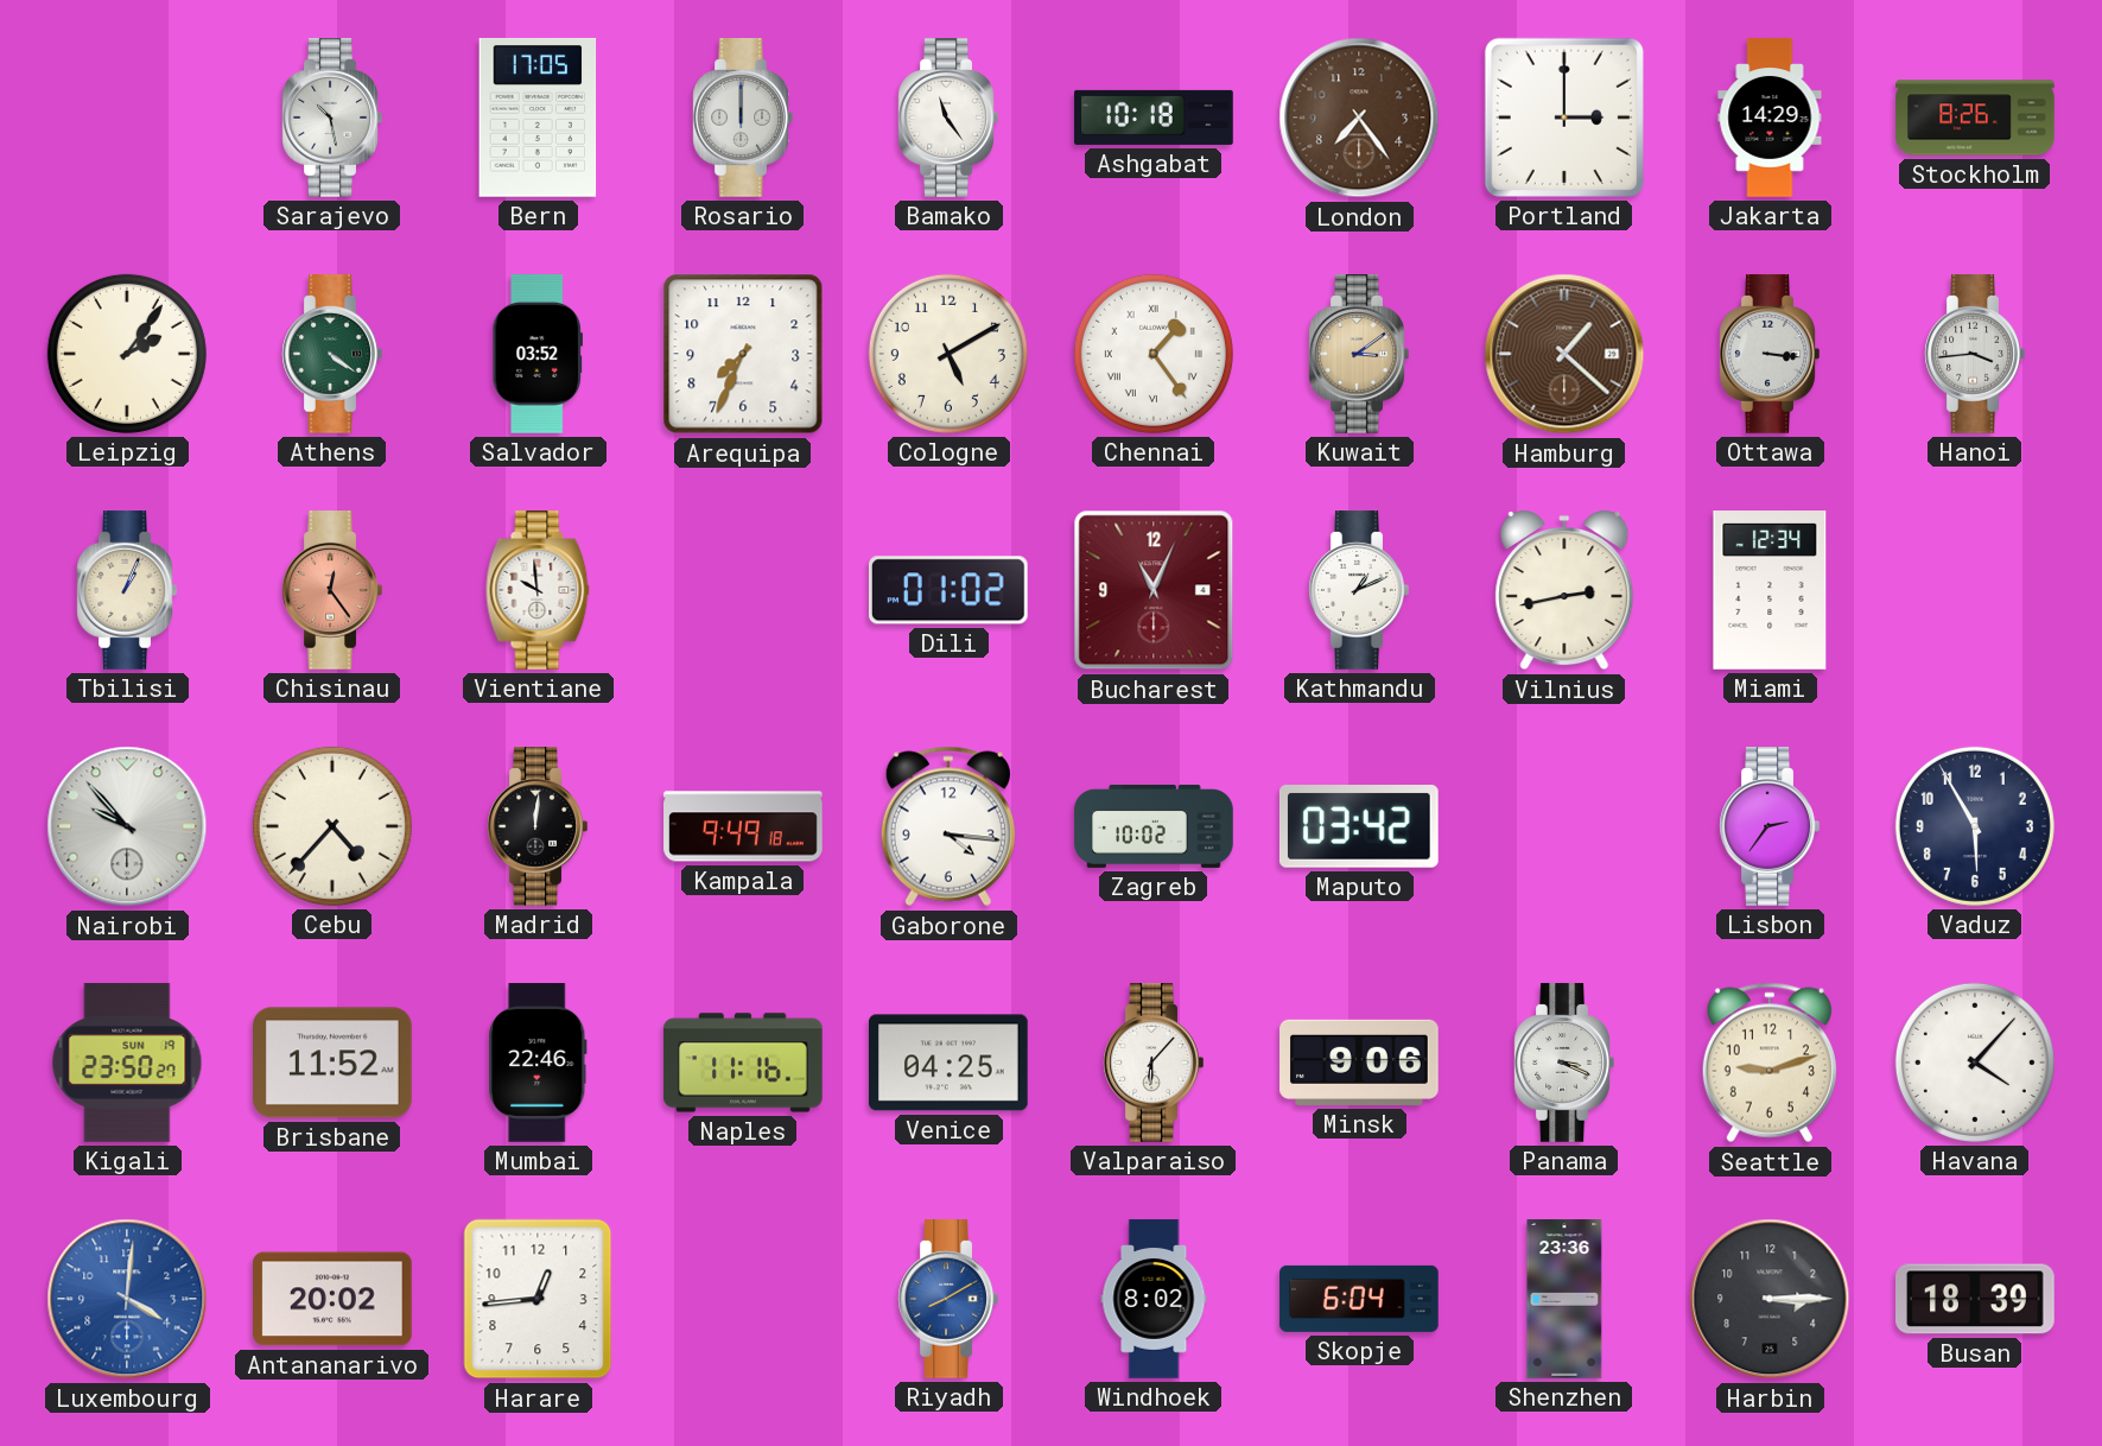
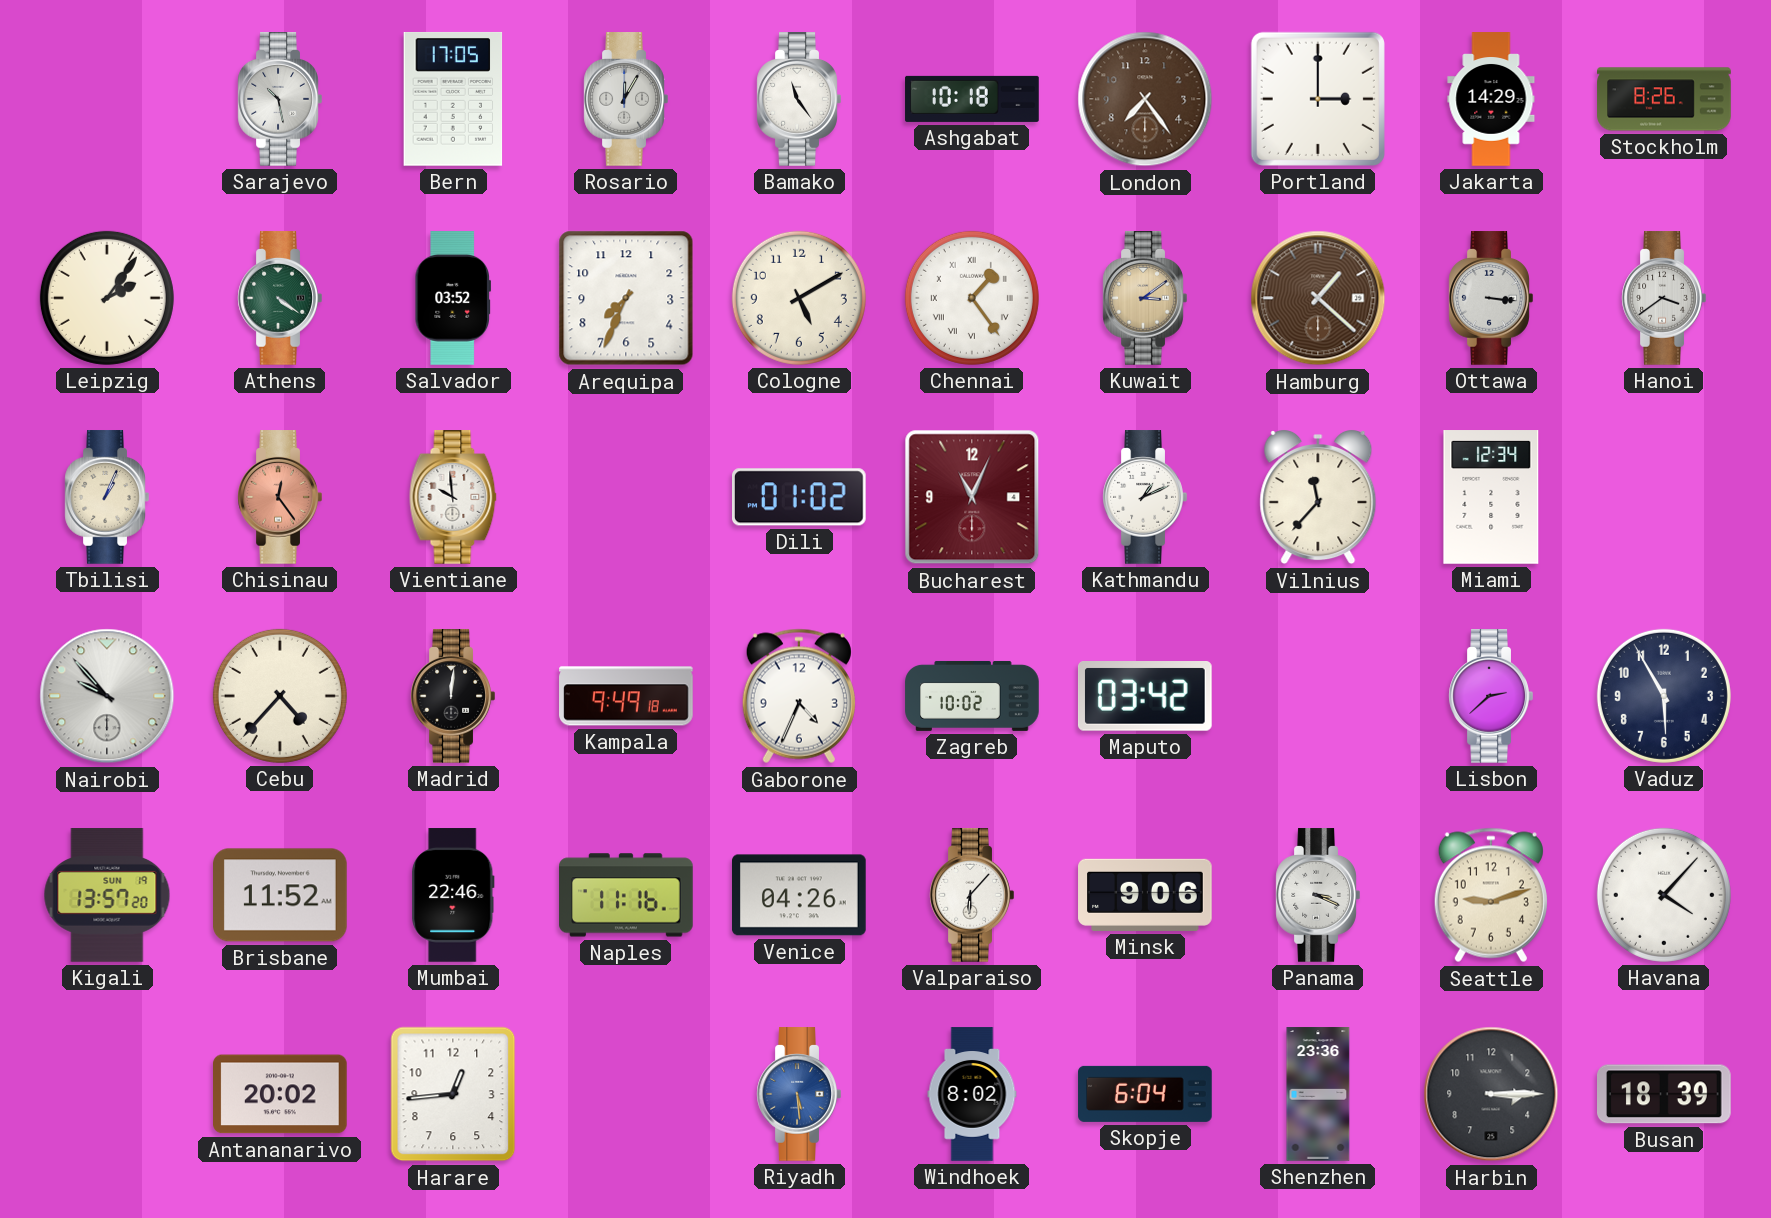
Rosario: 12:00 -> 12:05
Hanoi: 3:44 -> 3:39
Vilnius: 2:43 -> 11:37
Gaborone: 4:16 -> 4:34
Lisbon: 2:36 -> 2:38
Kigali: 23:50 -> 13:57
Venice: 04:25 -> 04:26
Luxembourg: 4:01 -> none
Riyadh: 8:10 -> 5:29
